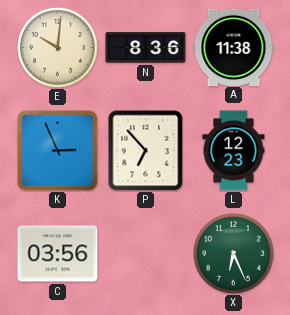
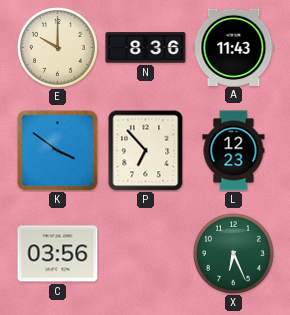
E: 10:01 -> 10:00
A: 11:38 -> 11:43
K: 2:56 -> 3:51
